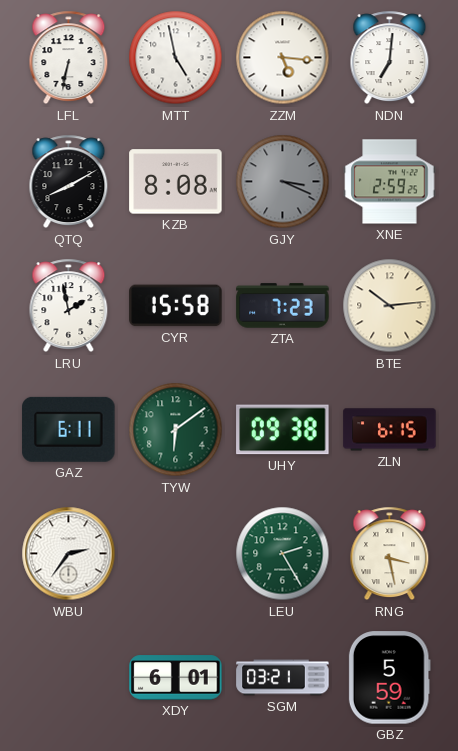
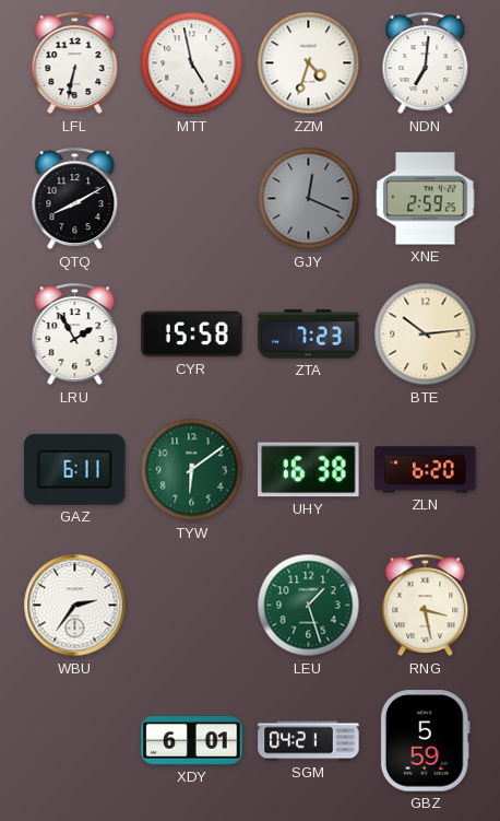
ZZM: 5:16 -> 4:33
KZB: 8:08 -> none
GJY: 3:19 -> 12:19
LRU: 1:58 -> 1:55
UHY: 09:38 -> 16:38
ZLN: 6:15 -> 6:20
LEU: 2:25 -> 1:27
SGM: 03:21 -> 04:21
